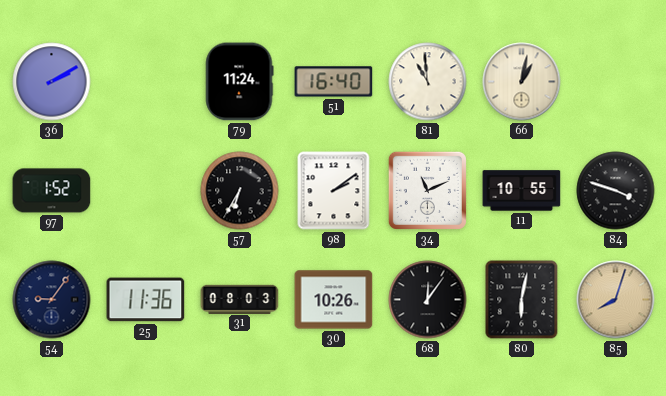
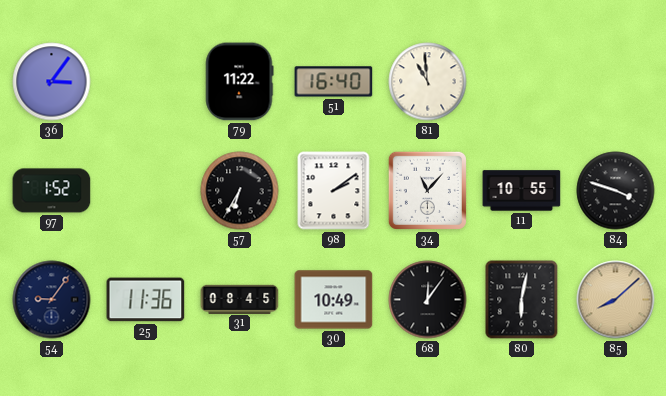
36: 2:10 -> 3:06
79: 11:24 -> 11:22
66: 1:02 -> none
34: 11:11 -> 11:07
31: 08:03 -> 08:45
30: 10:26 -> 10:49
85: 8:03 -> 8:08
